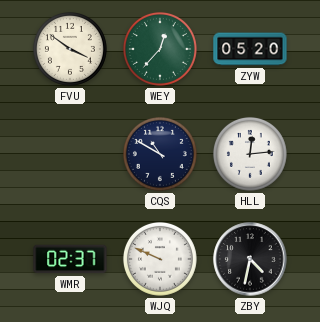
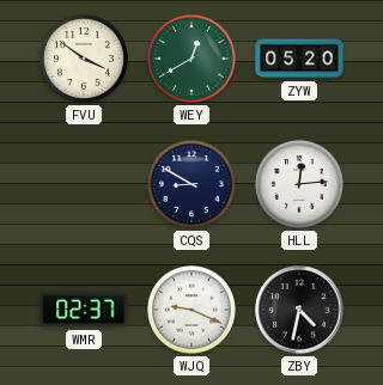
WEY: 12:37 -> 12:40
CQS: 10:50 -> 8:50
WJQ: 9:49 -> 9:19
